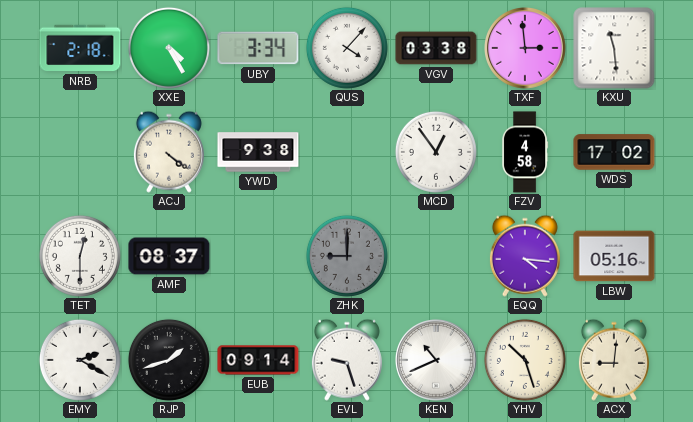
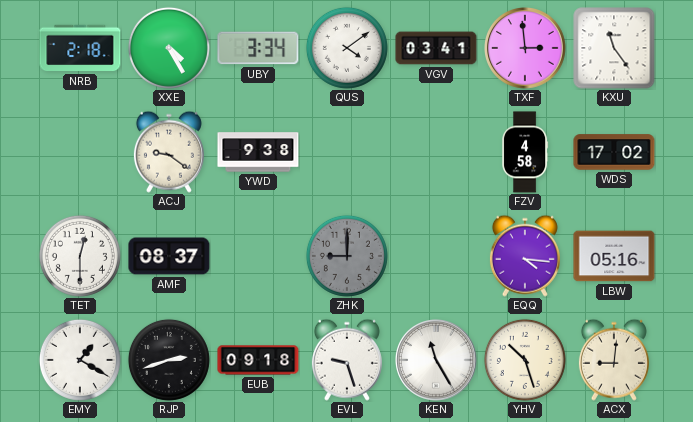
QUS: 4:07 -> 4:09
VGV: 03:38 -> 03:41
KXU: 11:29 -> 11:24
ACJ: 4:21 -> 9:21
MCD: 12:54 -> none
EMY: 2:20 -> 1:20
RJP: 1:42 -> 2:42
EUB: 09:14 -> 09:18
KEN: 10:41 -> 11:25
